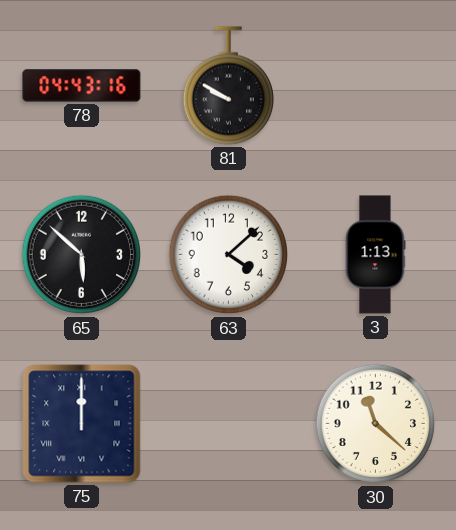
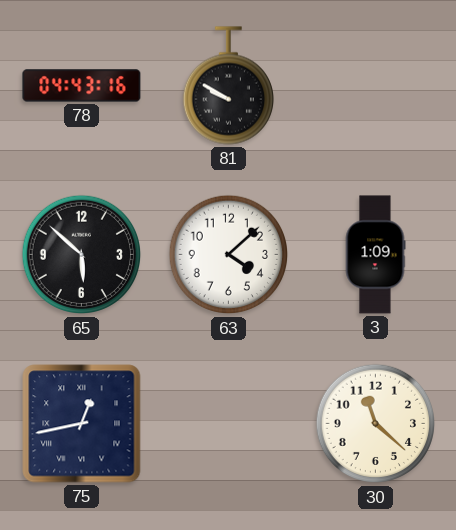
3: 1:13 -> 1:09
75: 12:00 -> 12:43
